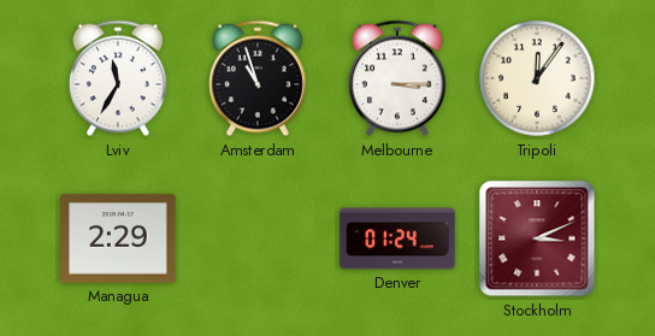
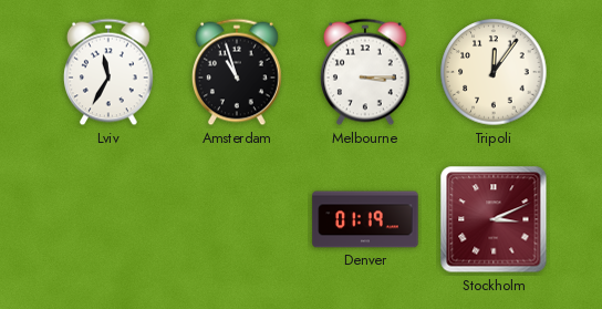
Managua: 2:29 -> none
Denver: 01:24 -> 01:19
